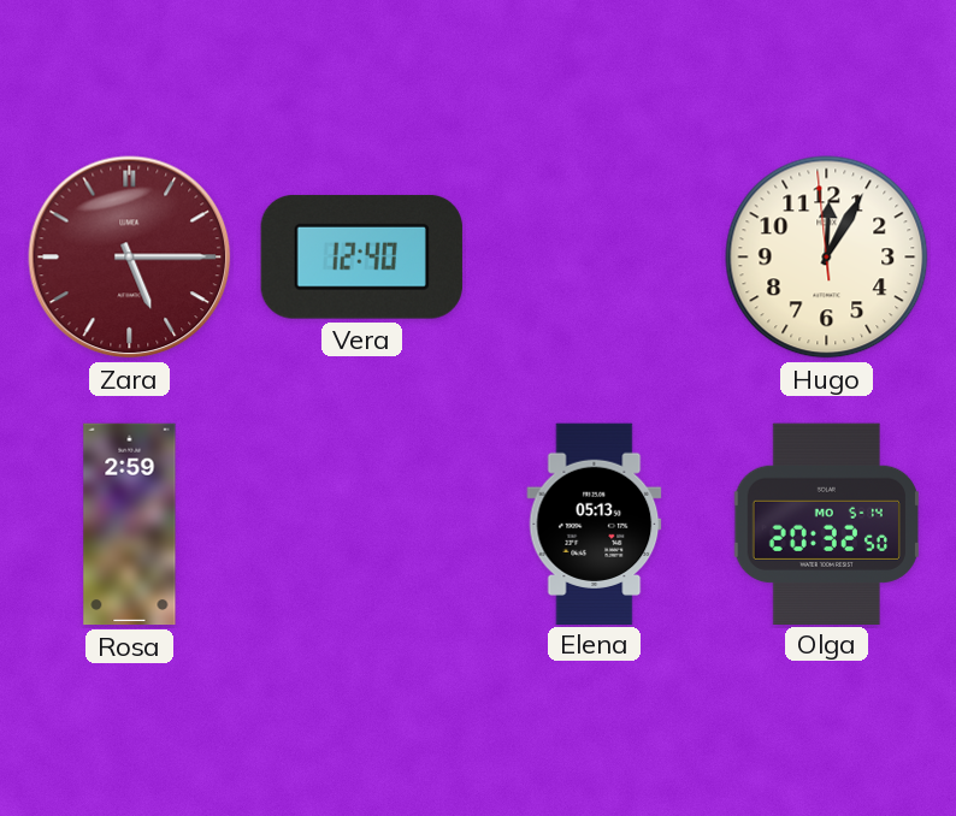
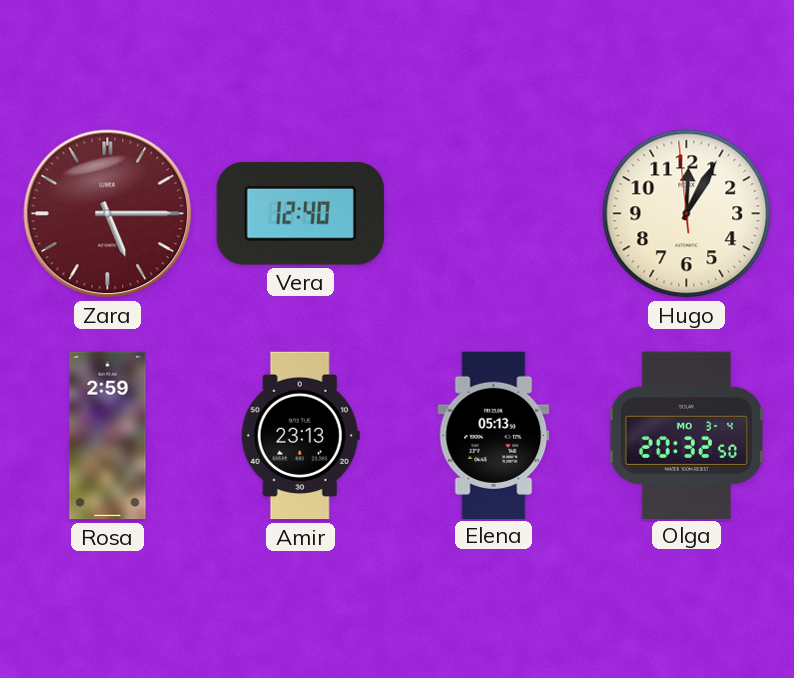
Amir: none -> 23:13
Olga date: MO 5-14 -> MO 3-4
